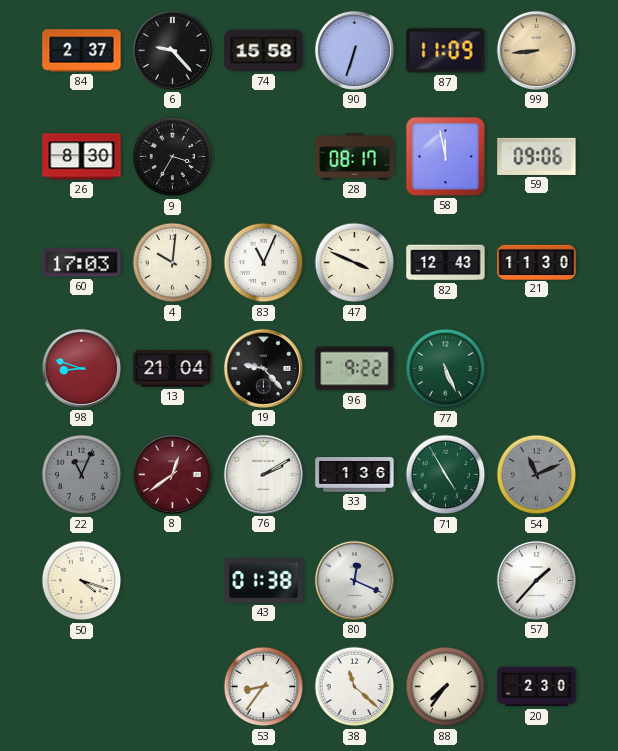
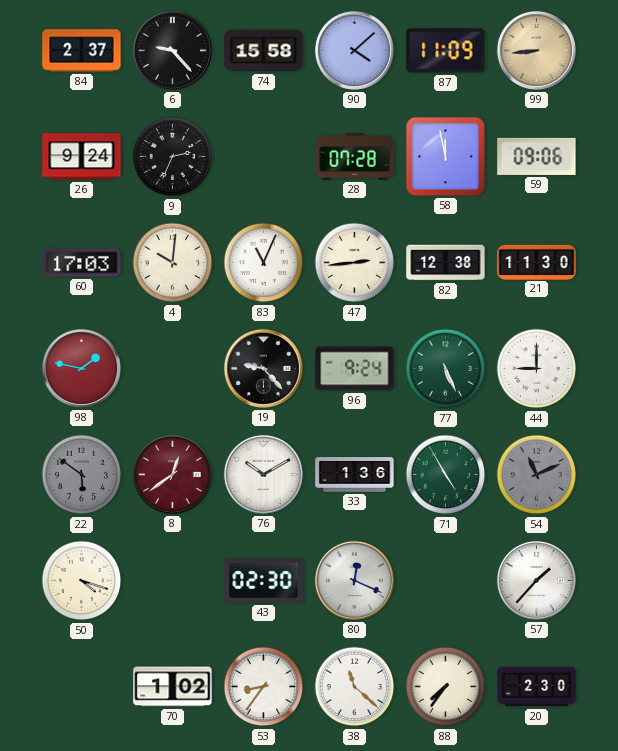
90: 6:33 -> 4:08
26: 8:30 -> 9:24
9: 3:35 -> 2:34
28: 08:17 -> 07:28
47: 3:49 -> 2:44
82: 12:43 -> 12:38
98: 8:48 -> 1:47
13: 21:04 -> none
96: 9:22 -> 9:24
44: none -> 9:00
22: 11:04 -> 5:51
76: 2:10 -> 10:10
43: 01:38 -> 02:30
70: none -> 1:02
